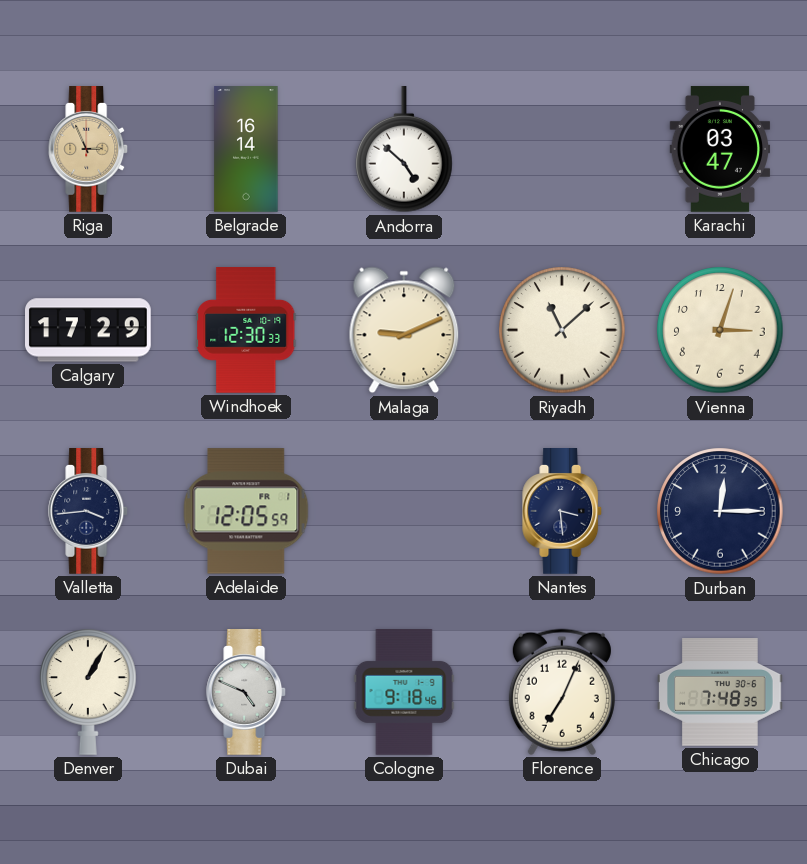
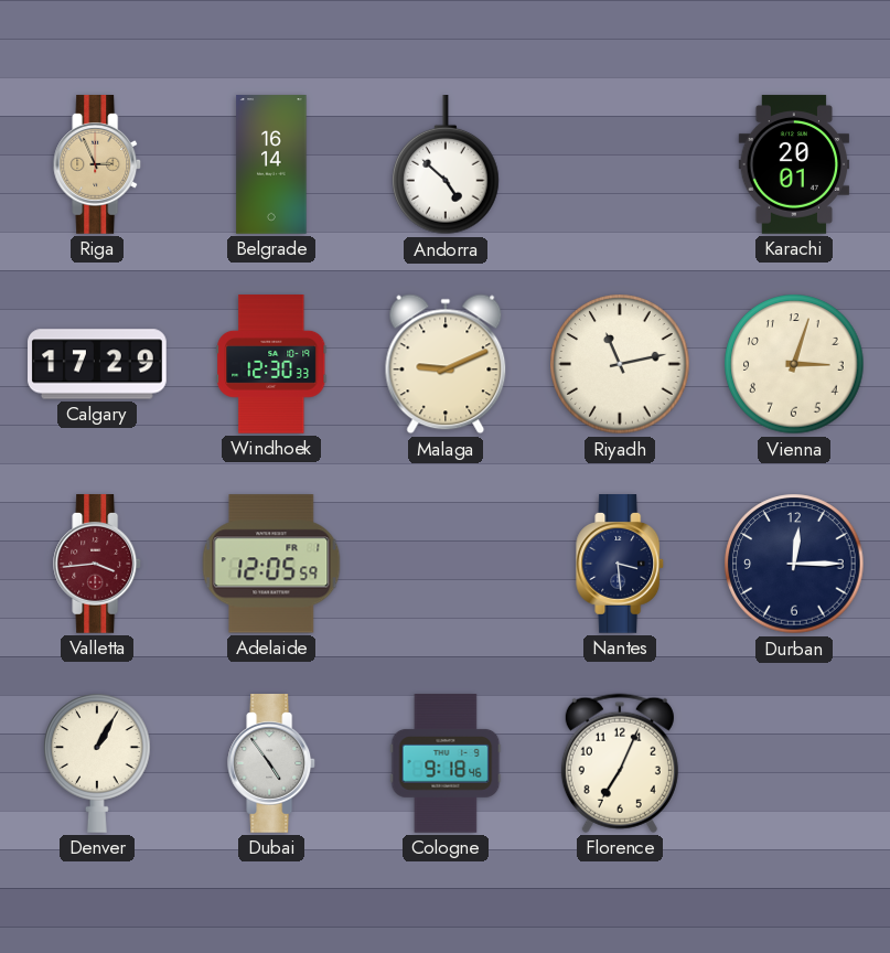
Karachi: 03:47 -> 20:01
Riyadh: 11:08 -> 11:13
Valletta dial: navy -> burgundy
Dubai: 4:49 -> 4:54
Chicago: 7:48 -> none
